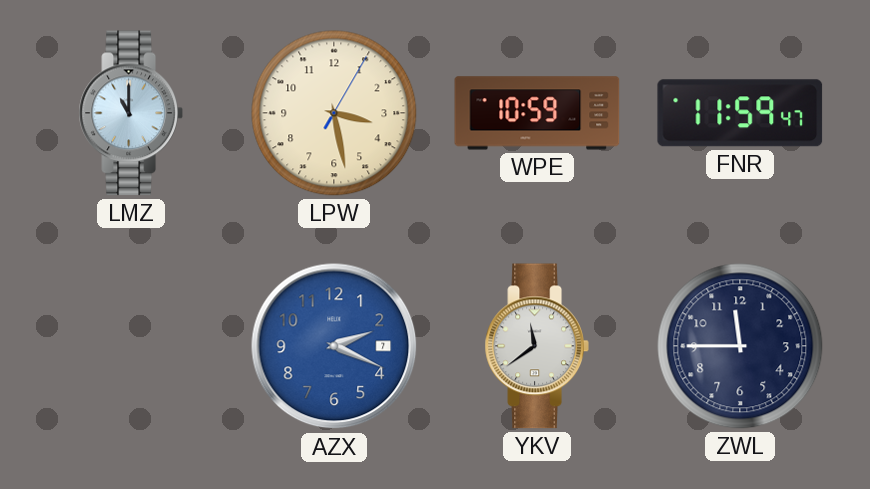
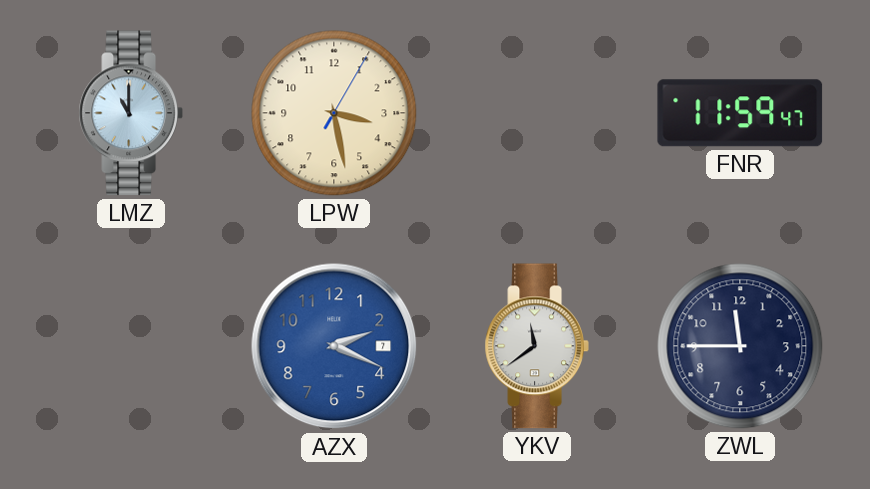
WPE: 10:59 -> none
